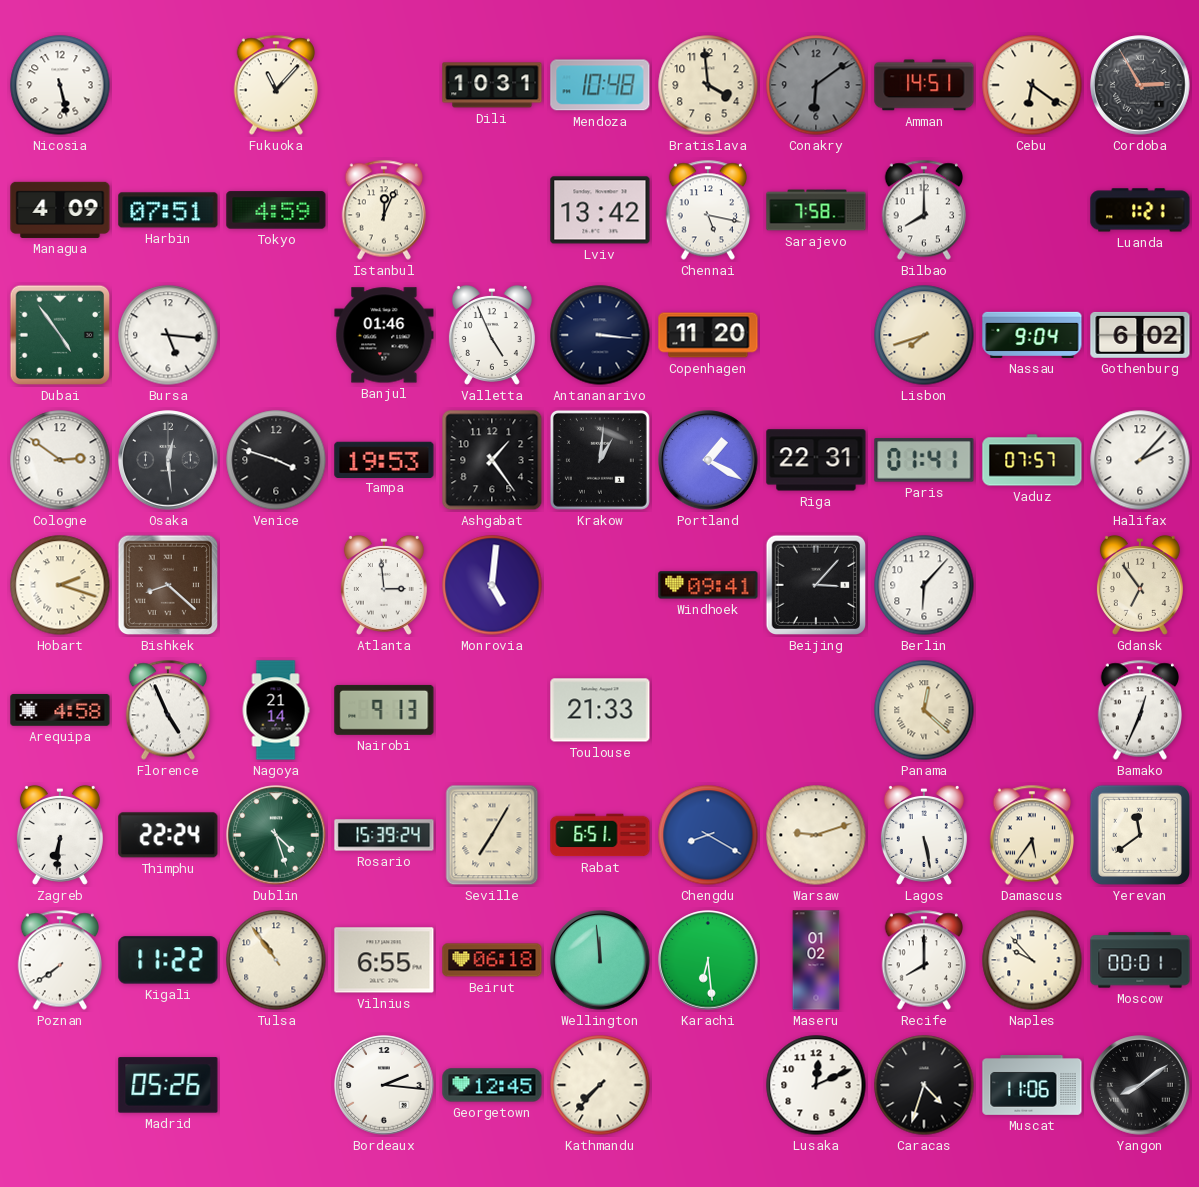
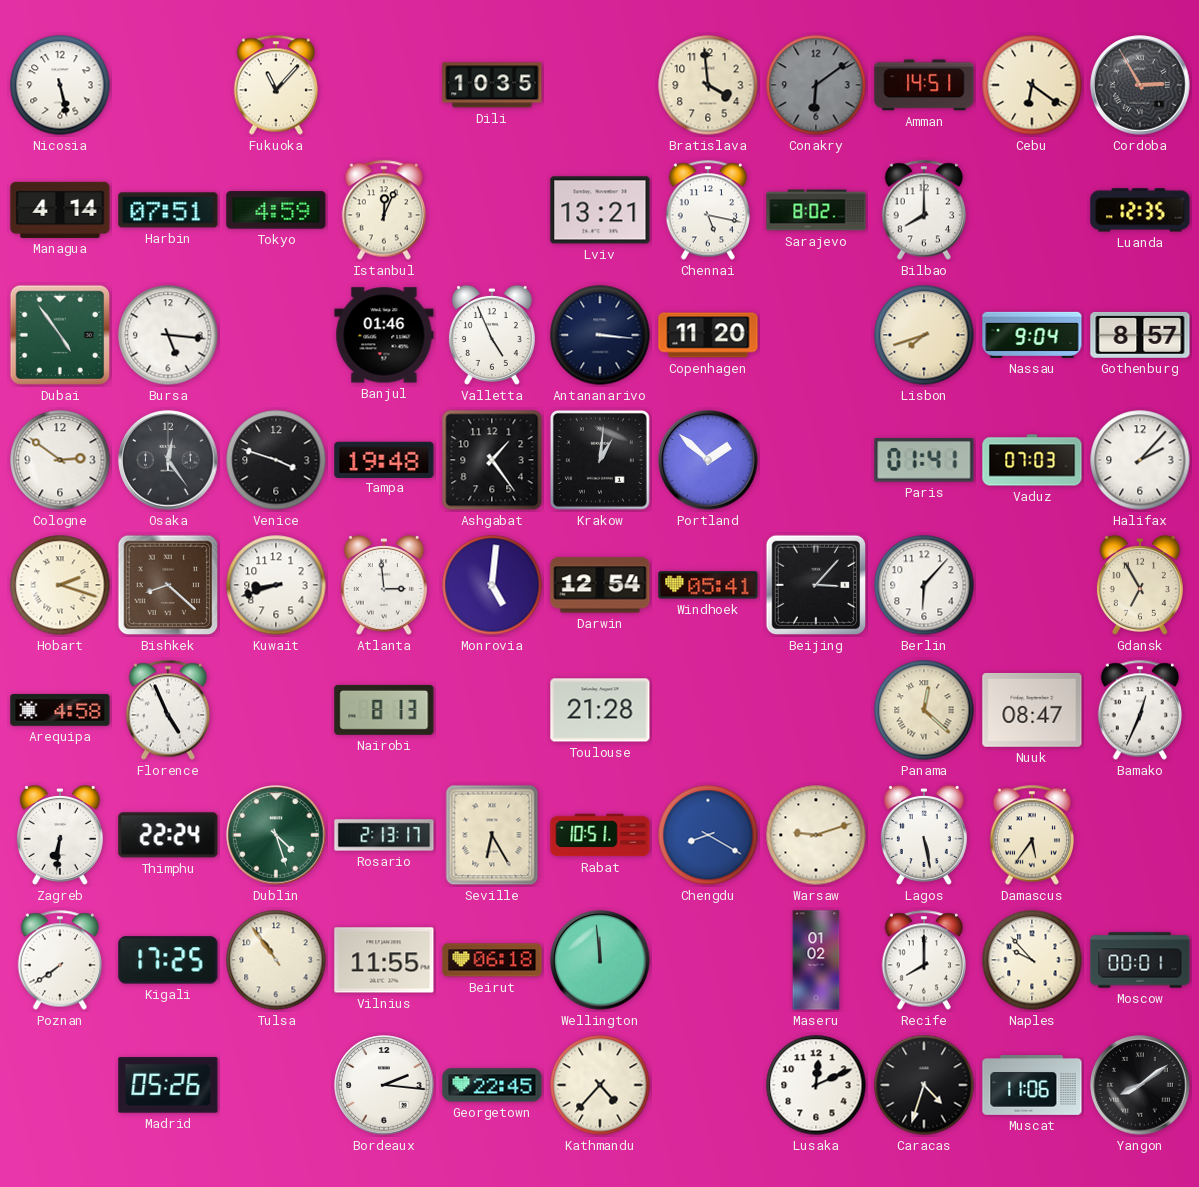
Dili: 10:31 -> 10:35
Mendoza: 10:48 -> none
Managua: 4:09 -> 4:14
Lviv: 13:42 -> 13:21
Sarajevo: 7:58 -> 8:02
Luanda: 1:21 -> 12:35
Gothenburg: 6:02 -> 8:57
Osaka: 12:29 -> 12:24
Tampa: 19:53 -> 19:48
Portland: 1:20 -> 1:52
Riga: 22:31 -> none
Vaduz: 07:57 -> 07:03
Kuwait: none -> 8:42
Darwin: none -> 12:54
Windhoek: 09:41 -> 05:41
Gdansk: 6:54 -> 6:55
Nagoya: 21:14 -> none
Nairobi: 9:13 -> 8:13
Toulouse: 21:33 -> 21:28
Nuuk: none -> 08:47
Rosario: 15:39 -> 2:13
Seville: 7:05 -> 6:25
Rabat: 6:51 -> 10:51
Yerevan: 11:39 -> none
Kigali: 11:22 -> 17:25
Vilnius: 6:55 -> 11:55
Karachi: 6:29 -> none
Georgetown: 12:45 -> 22:45
Kathmandu: 7:37 -> 4:37
